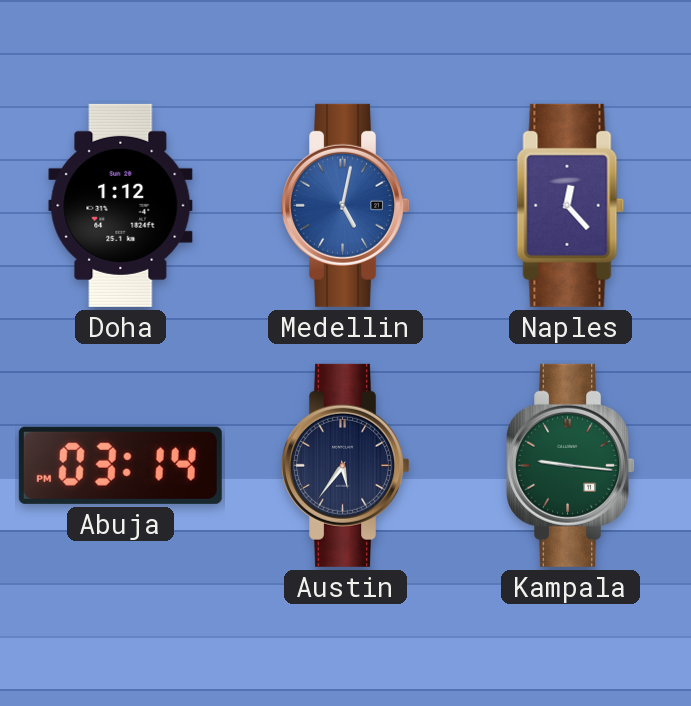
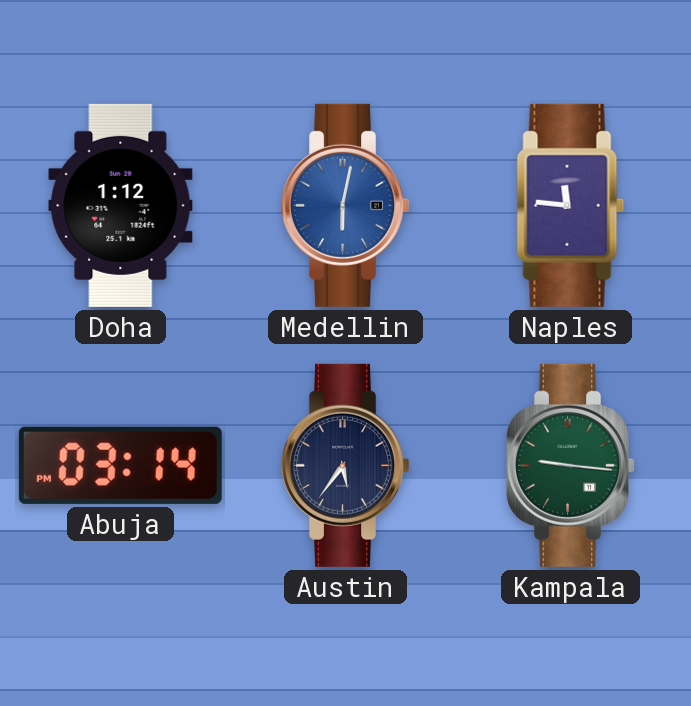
Medellin: 5:02 -> 6:02
Naples: 12:23 -> 11:46
